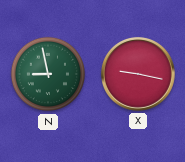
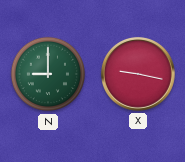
N: 8:58 -> 9:00
